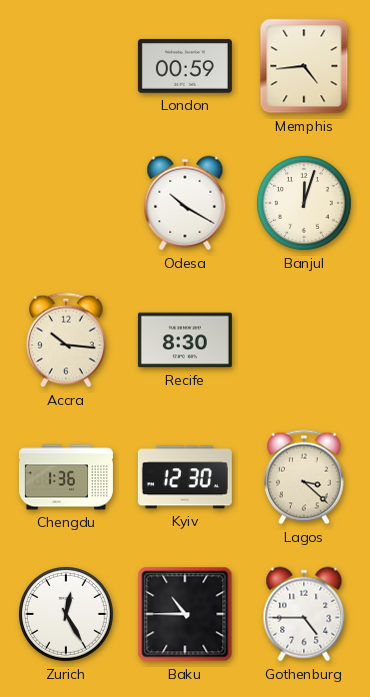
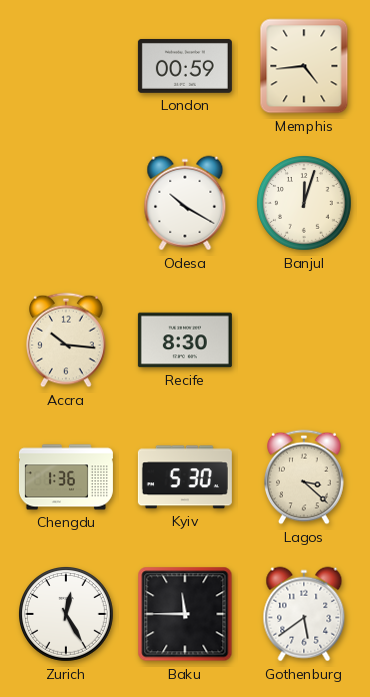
Kyiv: 12:30 -> 5:30
Baku: 10:45 -> 11:45
Gothenburg: 4:45 -> 5:39
